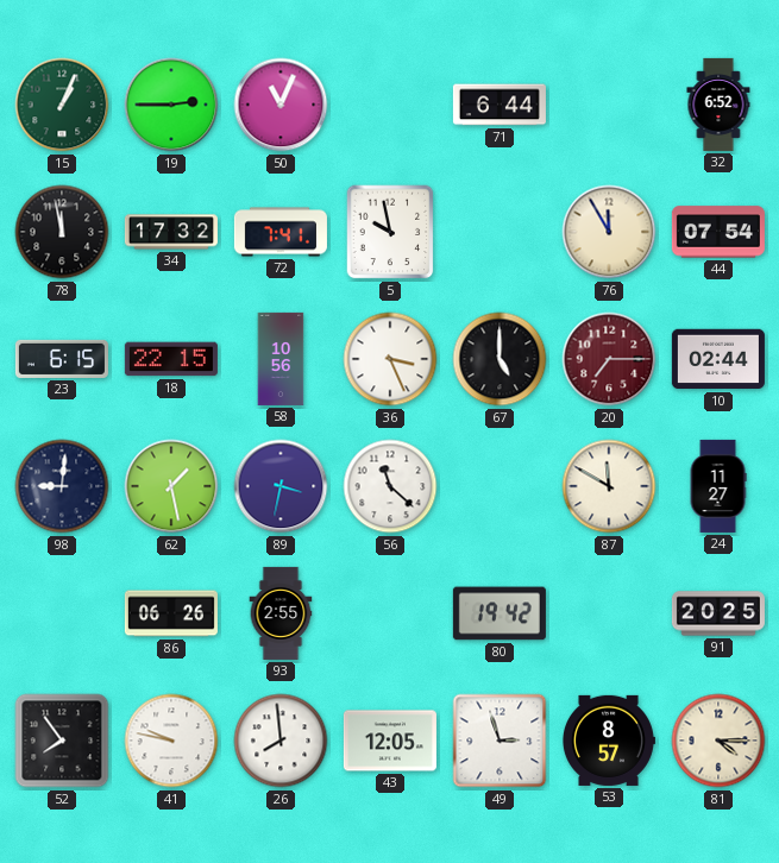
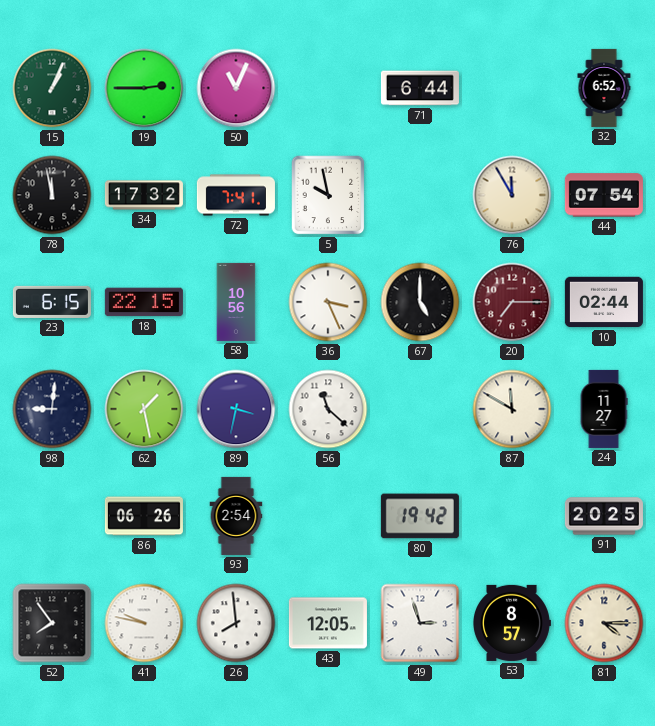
93: 2:55 -> 2:54
